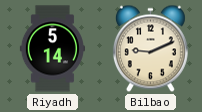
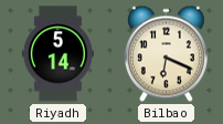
Bilbao: 9:11 -> 6:19
